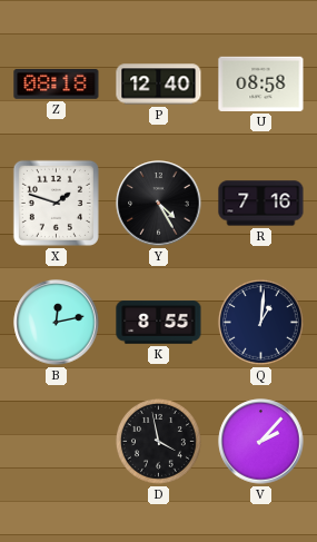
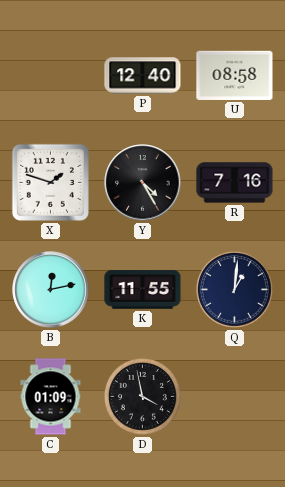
Z: 08:18 -> none
K: 8:55 -> 11:55
C: none -> 01:09
V: 2:07 -> none
